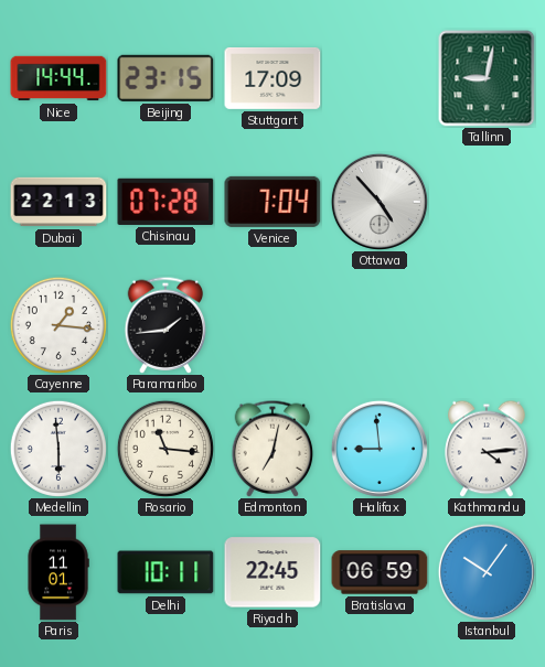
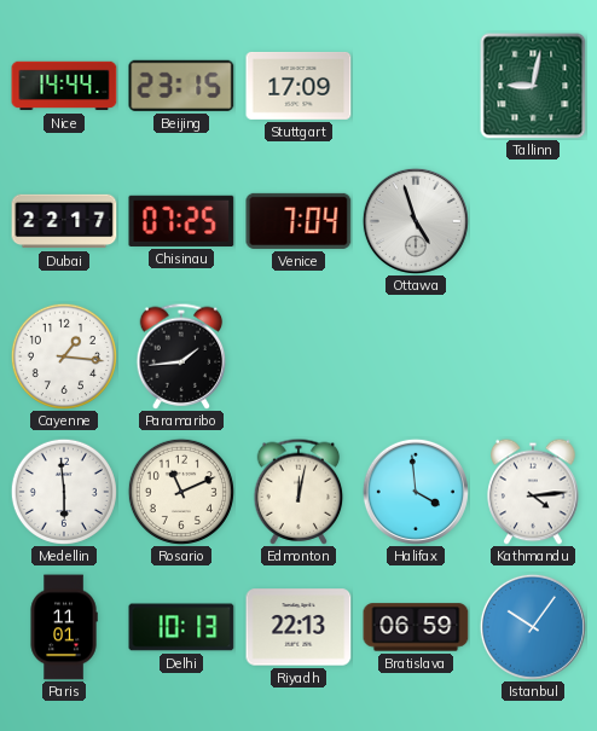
Dubai: 22:13 -> 22:17
Chisinau: 07:28 -> 07:25
Ottawa: 4:53 -> 4:57
Rosario: 11:16 -> 11:11
Edmonton: 7:02 -> 12:02
Halifax: 8:59 -> 3:59
Delhi: 10:11 -> 10:13
Riyadh: 22:45 -> 22:13
